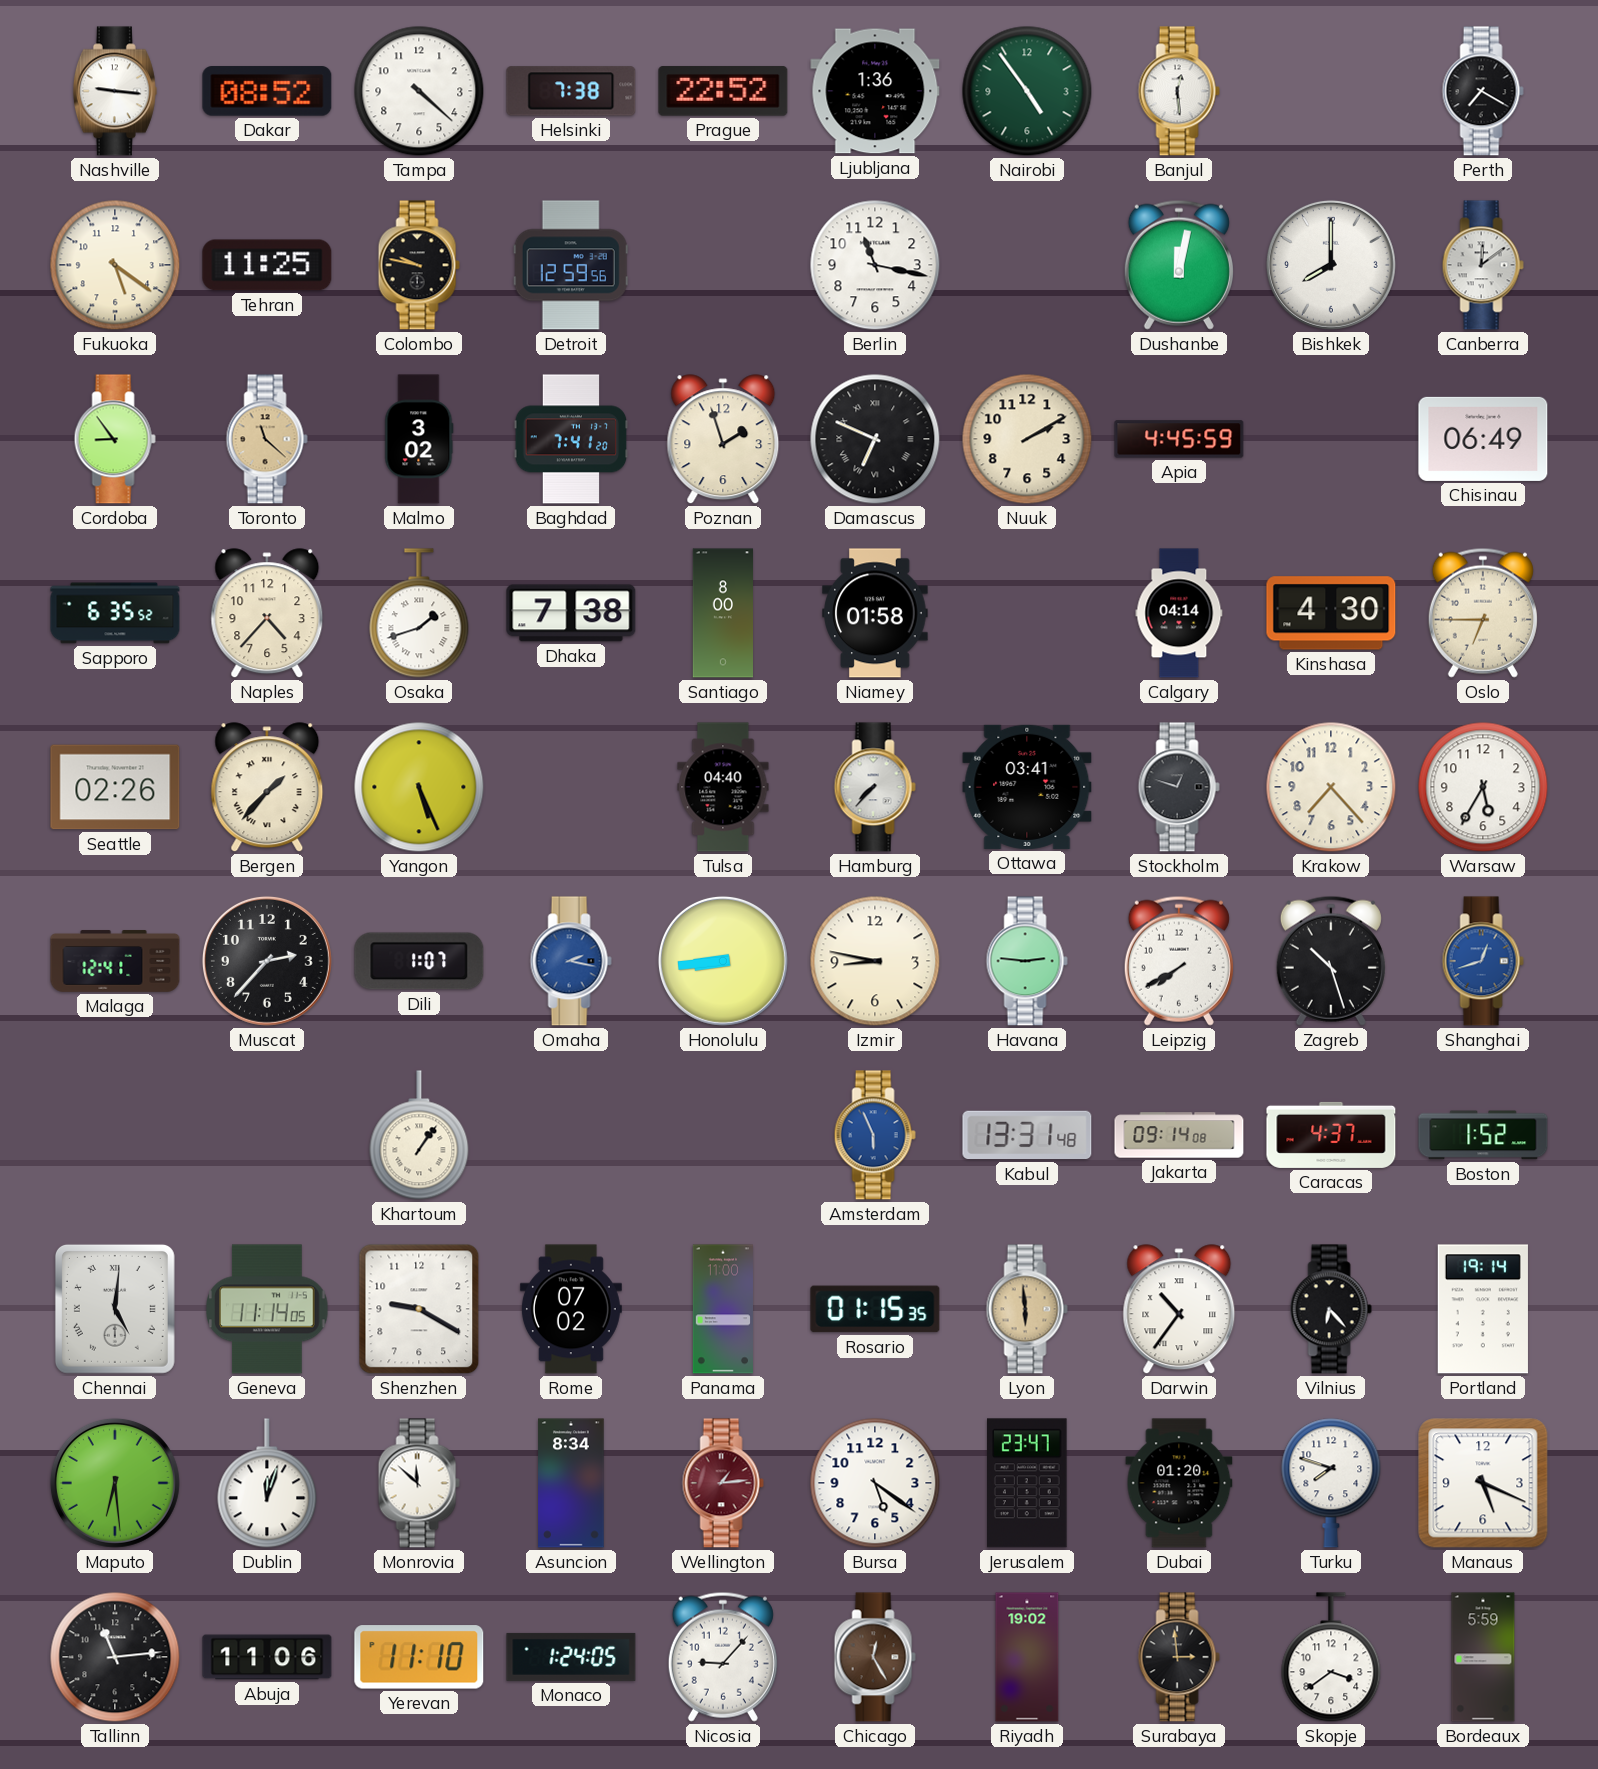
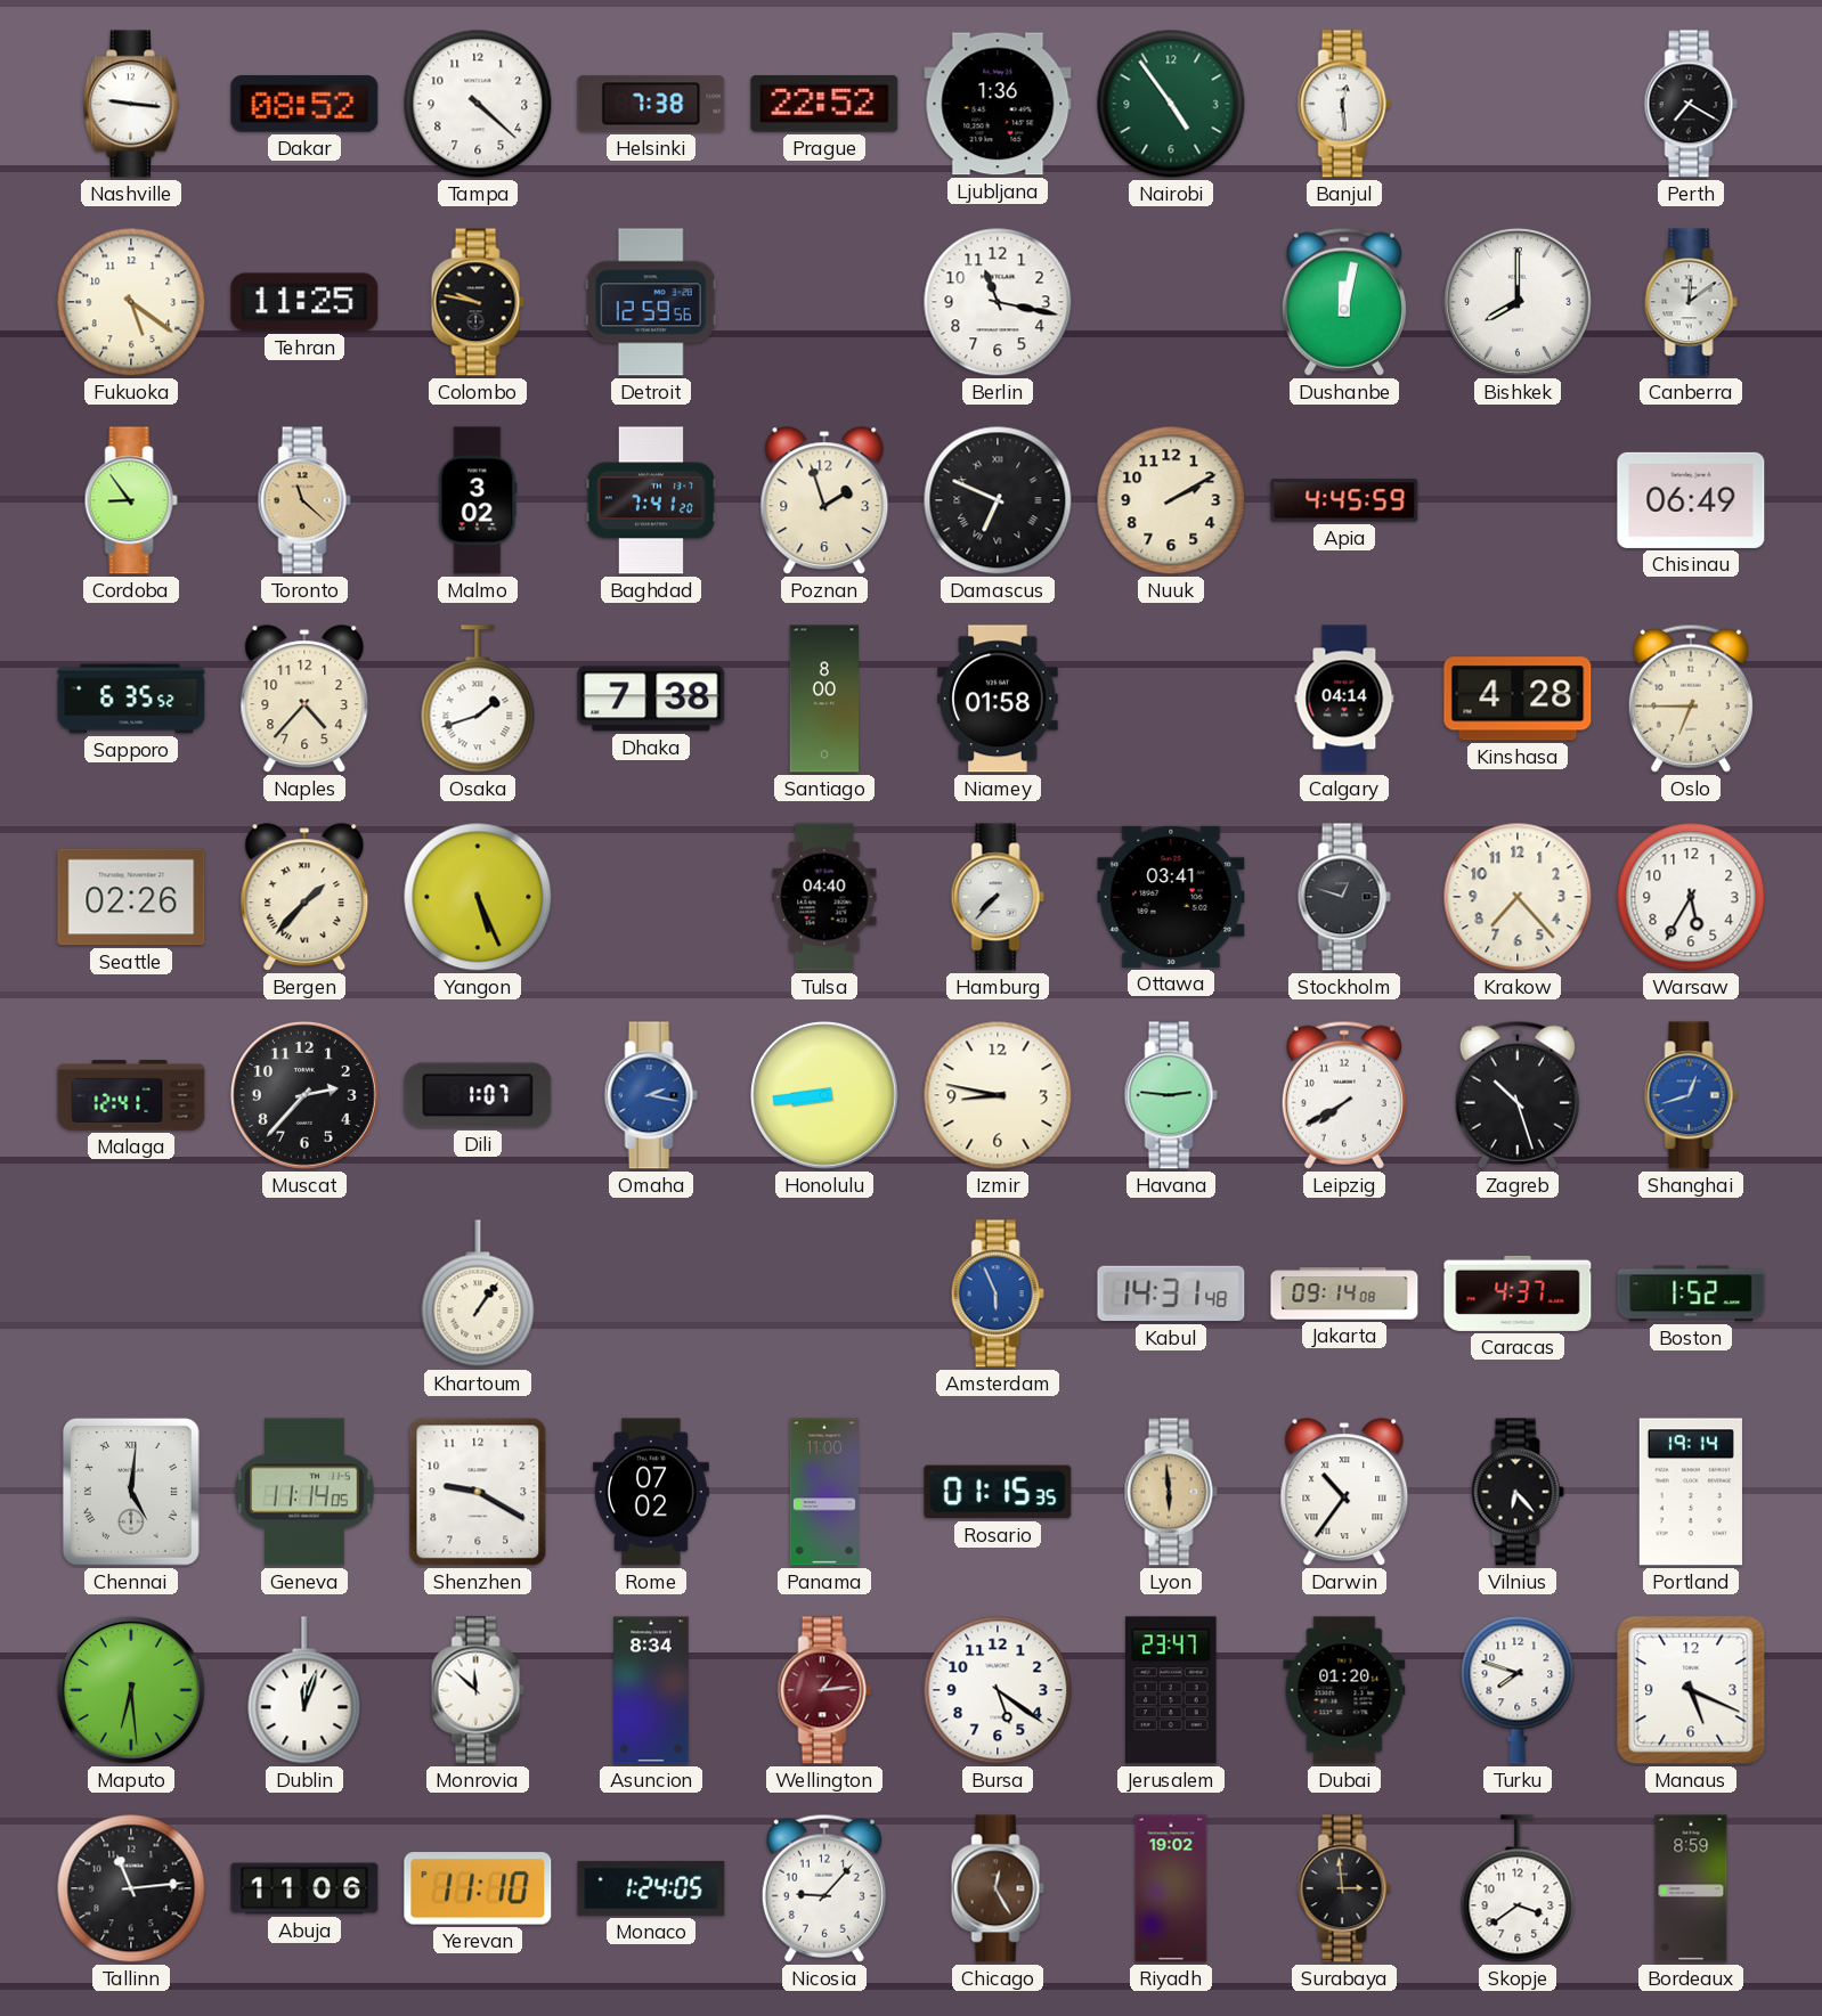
Kinshasa: 4:30 -> 4:28
Kabul: 13:31 -> 14:31
Bordeaux: 5:59 -> 8:59
